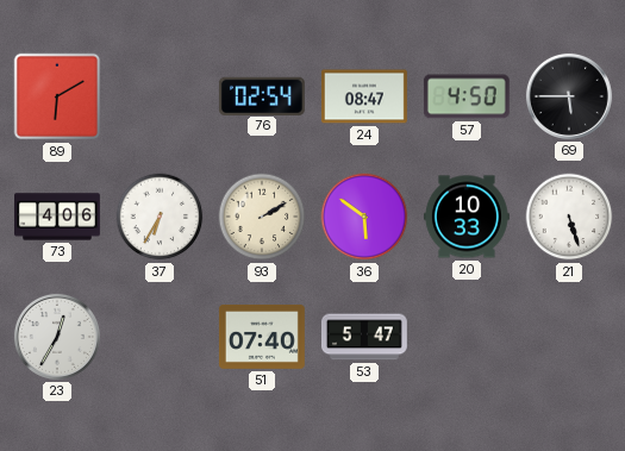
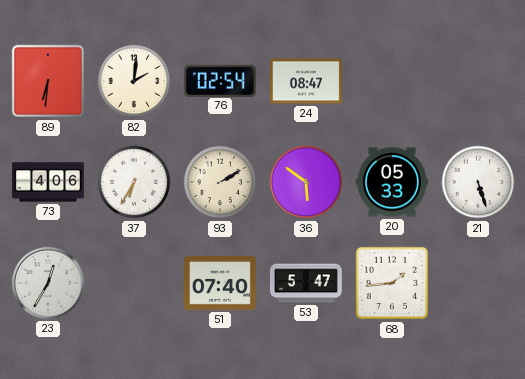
89: 6:10 -> 6:31
82: none -> 2:01
57: 4:50 -> none
69: 5:45 -> none
20: 10:33 -> 05:33
68: none -> 1:44
